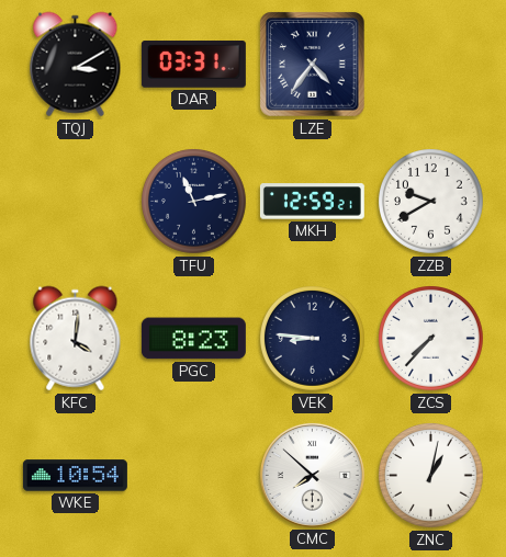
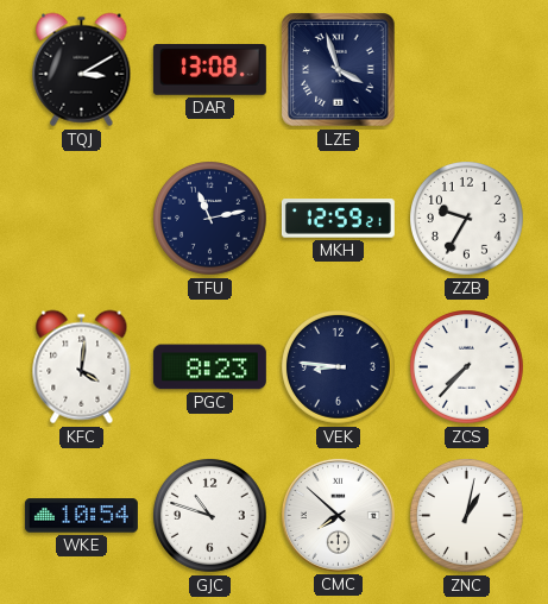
DAR: 03:31 -> 13:08
LZE: 4:36 -> 3:57
ZZB: 9:40 -> 9:35
GJC: none -> 10:48
